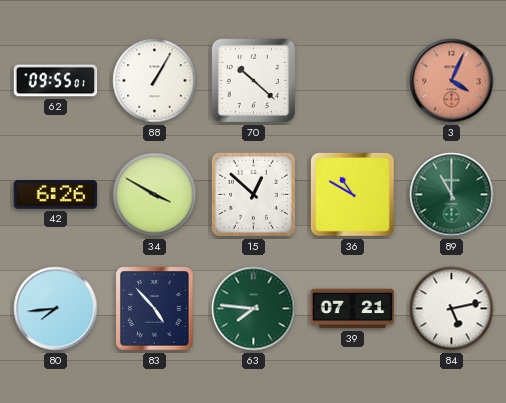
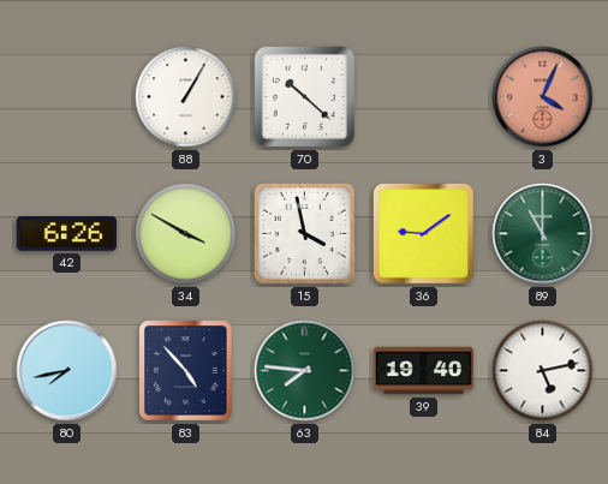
62: 09:55 -> none
15: 12:52 -> 3:58
36: 10:50 -> 9:09
80: 7:44 -> 7:43
39: 07:21 -> 19:40
